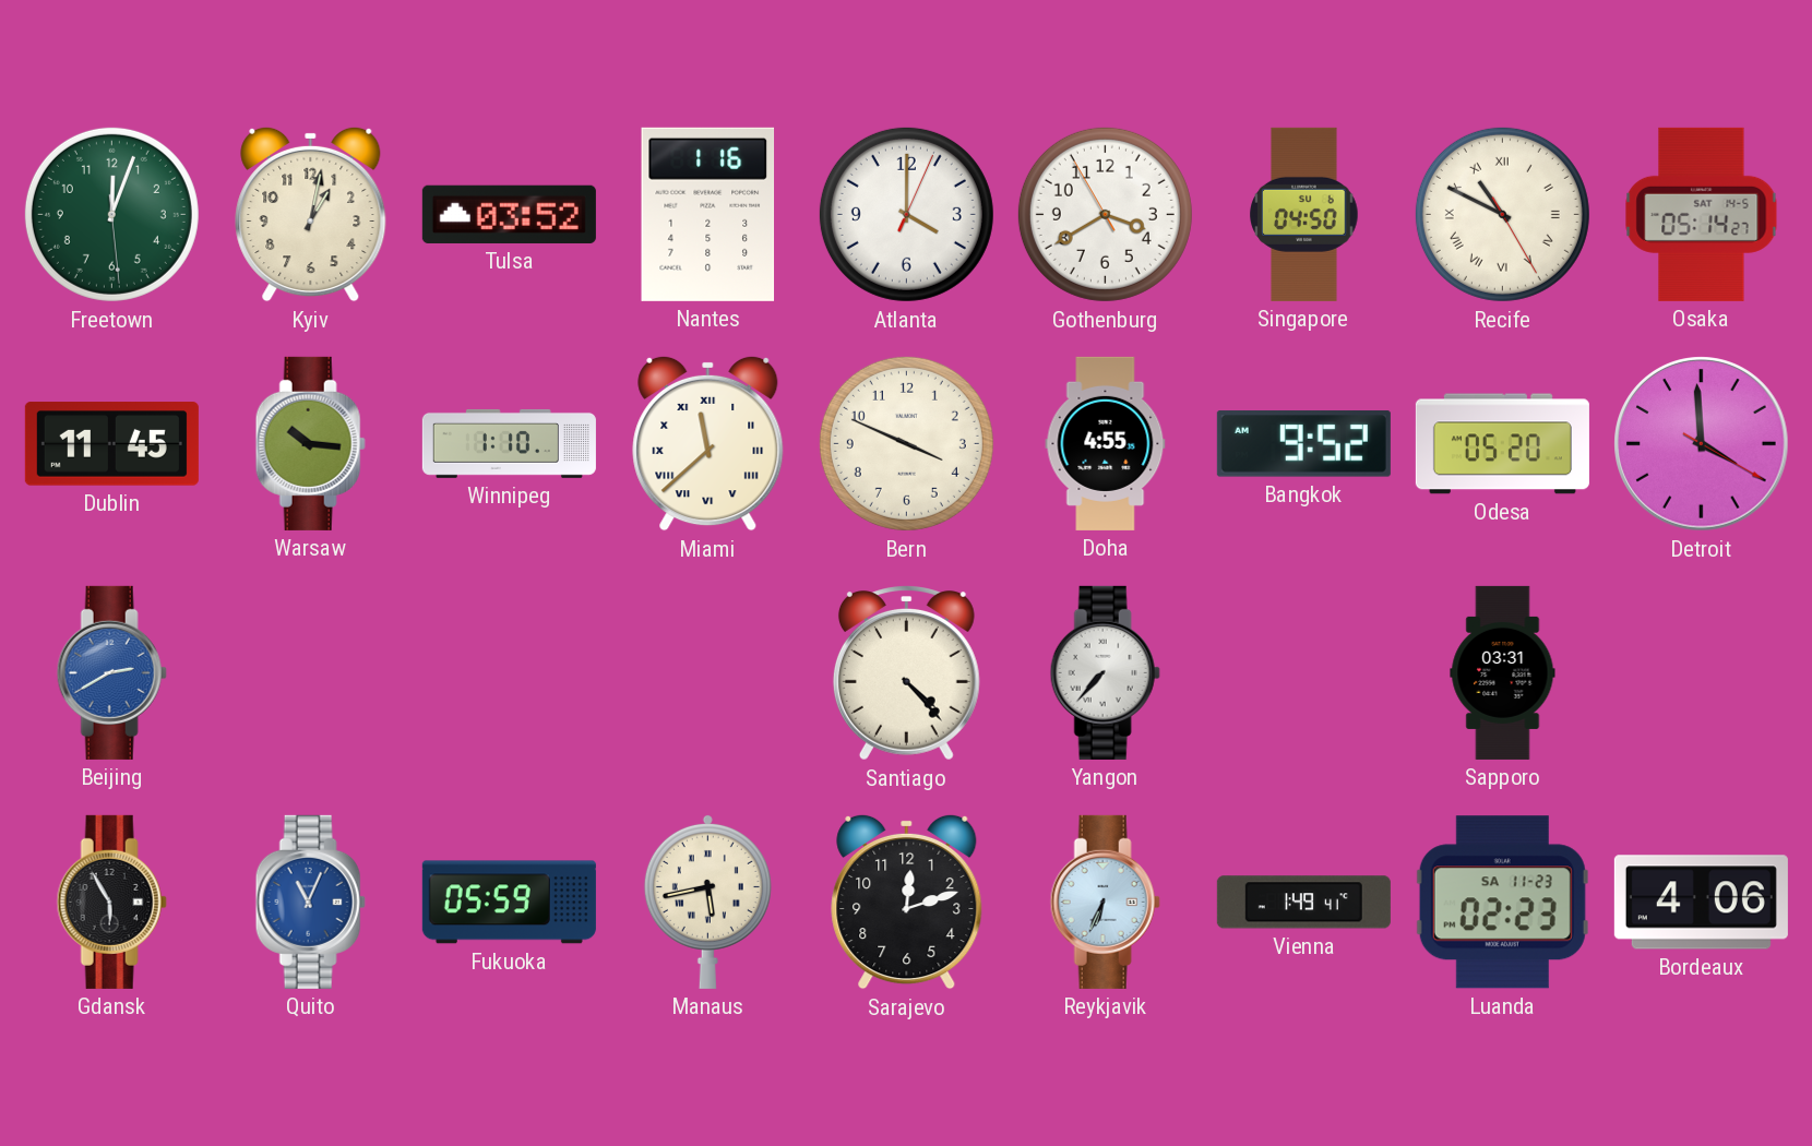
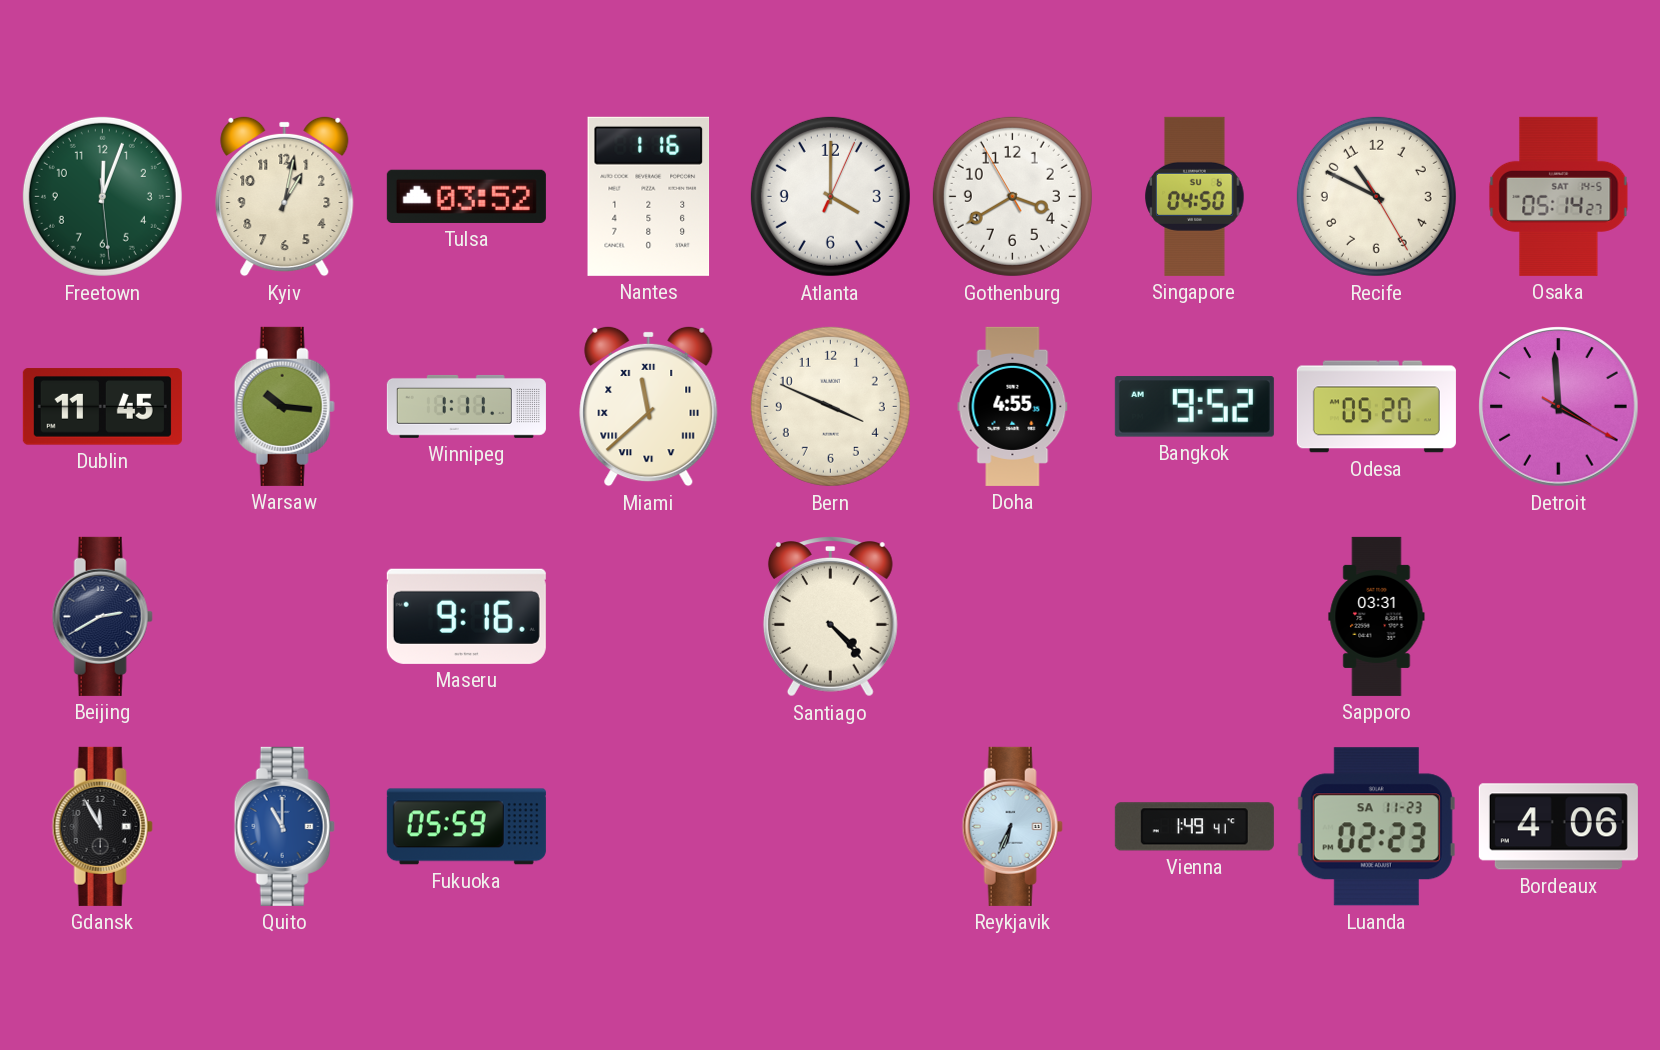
Recife numerals: Roman -> Arabic
Winnipeg: 1:10 -> 1:11
Beijing dial: blue -> navy
Maseru: none -> 9:16
Yangon: 7:37 -> none
Gdansk: 5:55 -> 11:55
Quito: 11:04 -> 11:00
Manaus: 5:43 -> none
Sarajevo: 12:12 -> none
